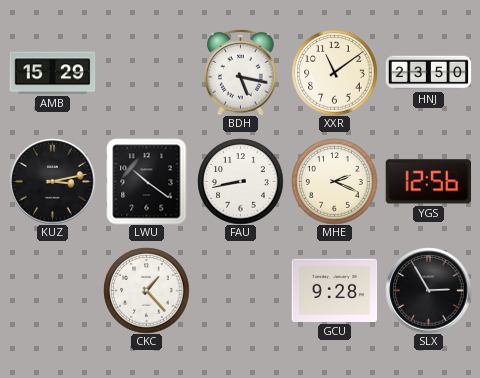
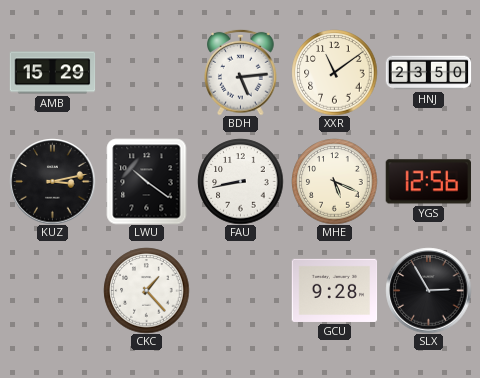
BDH: 5:17 -> 5:14
MHE: 2:19 -> 5:19
